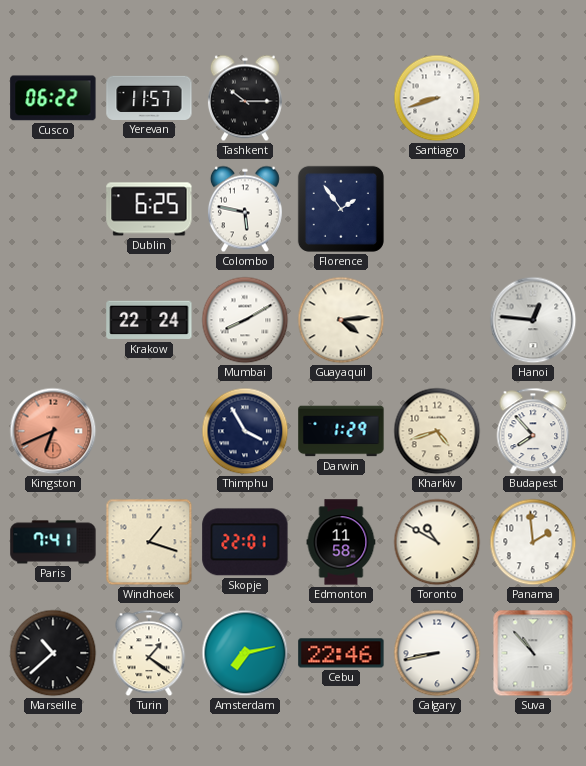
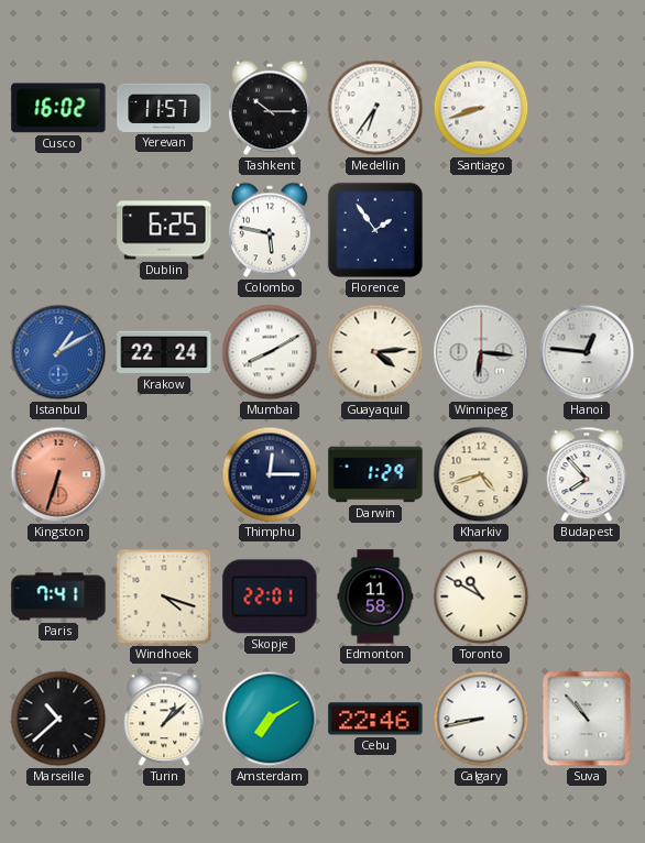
Cusco: 06:22 -> 16:02
Medellin: none -> 6:36
Istanbul: none -> 1:10
Winnipeg: none -> 6:16
Kingston: 6:41 -> 6:33
Thimphu: 3:55 -> 12:15
Windhoek: 1:18 -> 4:18
Panama: 1:59 -> none
Turin: 1:21 -> 1:08
Amsterdam: 7:13 -> 7:10
